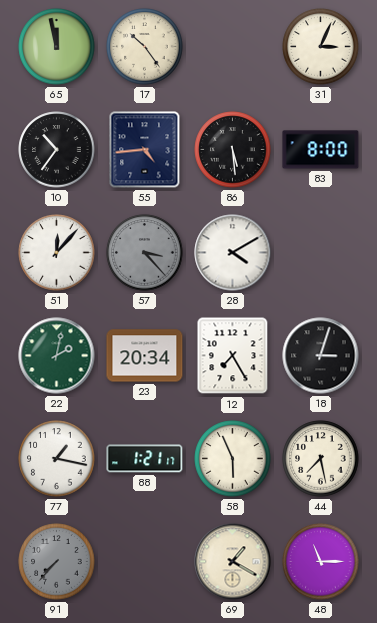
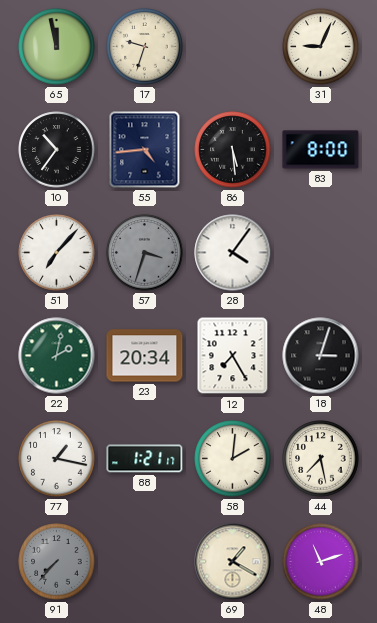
17: 10:24 -> 9:33
31: 3:04 -> 9:04
51: 12:07 -> 7:07
57: 3:23 -> 3:33
28: 4:10 -> 4:06
58: 5:56 -> 2:01
48: 11:15 -> 11:12
